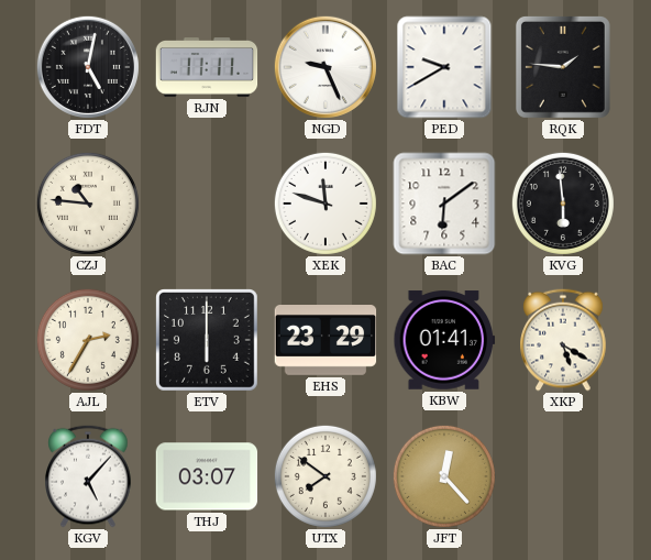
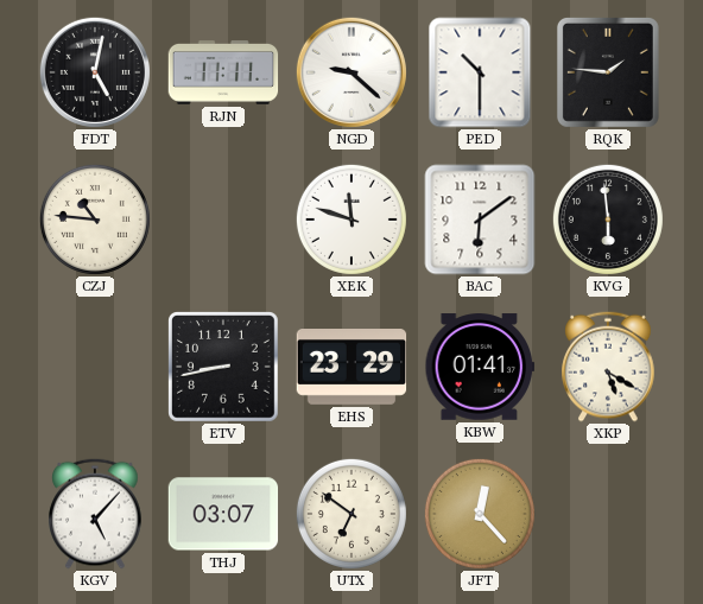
NGD: 9:26 -> 9:22
PED: 9:40 -> 10:30
AJL: 2:35 -> none
ETV: 6:00 -> 8:43
UTX: 7:51 -> 6:51
